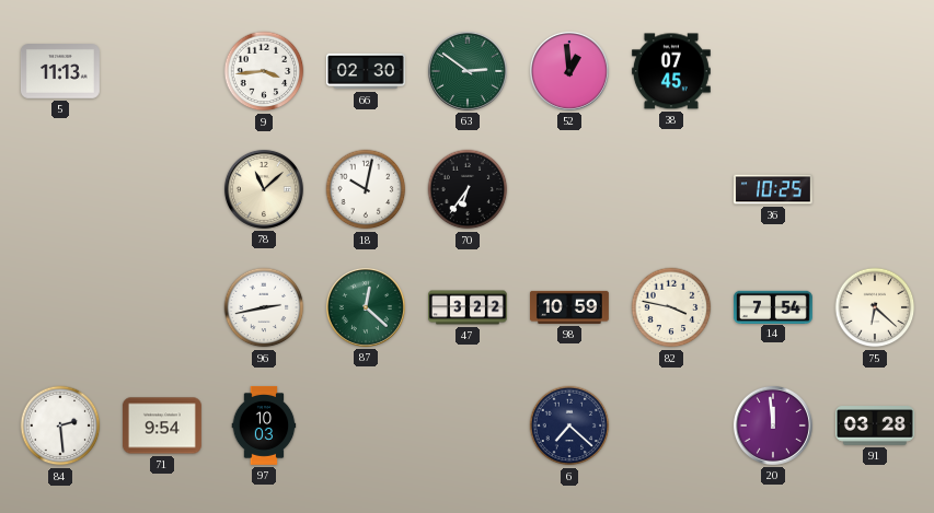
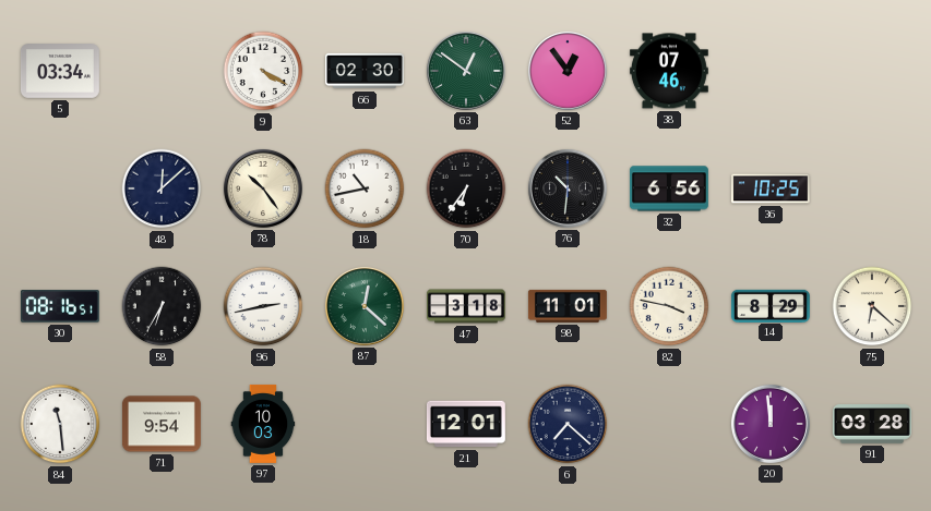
5: 11:13 -> 03:34
9: 3:44 -> 4:20
63: 2:51 -> 12:51
52: 12:59 -> 12:54
38: 07:45 -> 07:46
48: none -> 12:08
78: 11:08 -> 10:24
18: 10:02 -> 10:43
76: none -> 10:31
32: none -> 6:56
30: none -> 08:16
58: none -> 6:35
47: 3:22 -> 3:18
98: 10:59 -> 11:01
14: 7:54 -> 8:29
84: 2:29 -> 11:29
21: none -> 12:01
